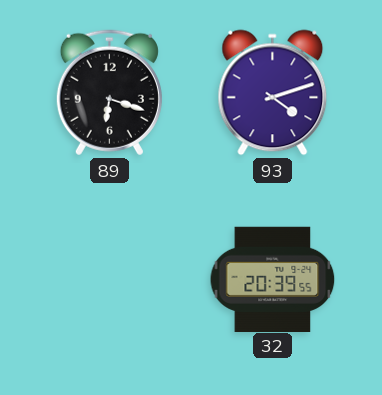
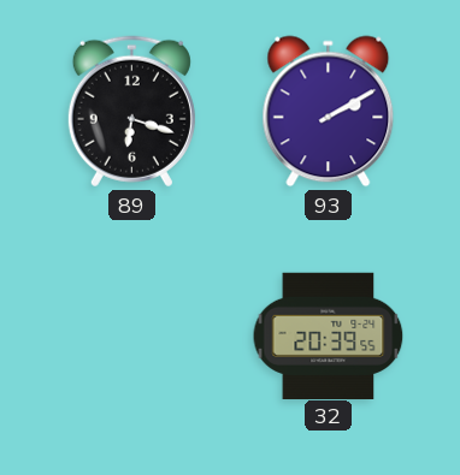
93: 4:12 -> 2:10
